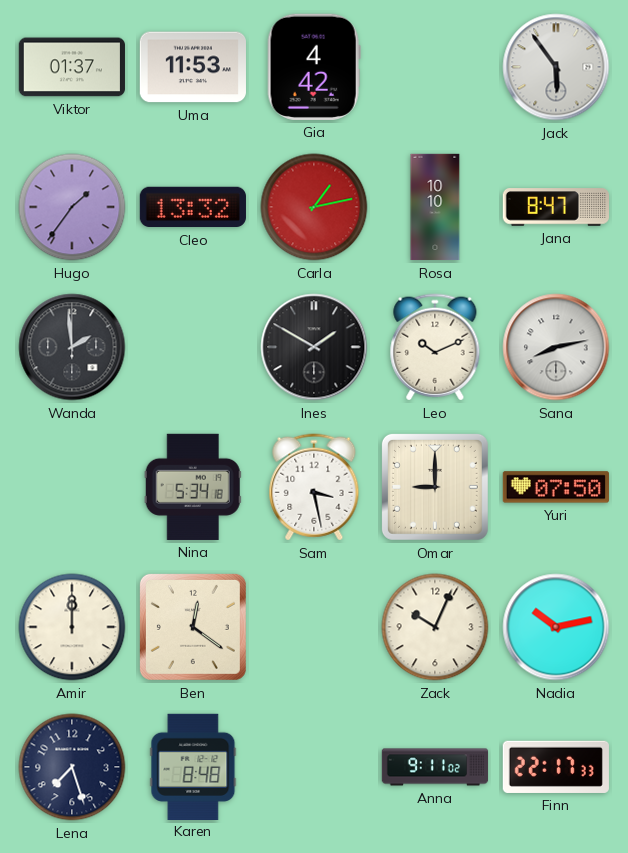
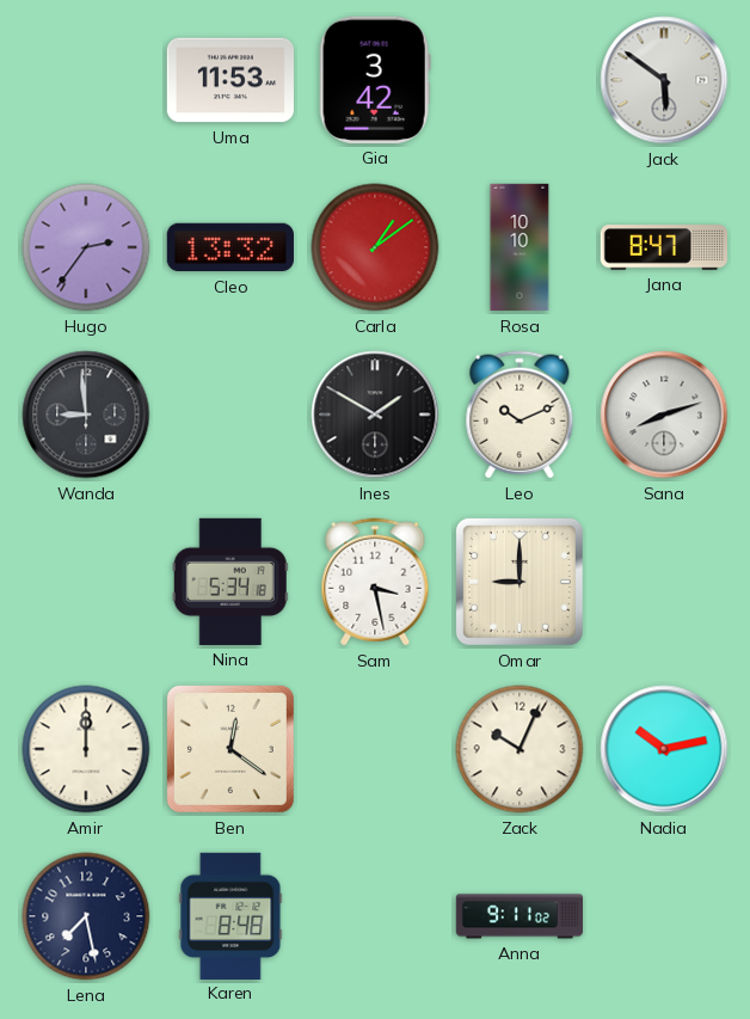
Viktor: 01:37 -> none
Gia: 4:42 -> 3:42
Jack: 5:54 -> 5:51
Hugo: 1:36 -> 2:36
Carla: 1:13 -> 1:09
Wanda: 1:59 -> 8:59
Sana: 8:13 -> 8:12
Yuri: 07:50 -> none
Lena: 7:27 -> 7:28
Finn: 22:17 -> none
